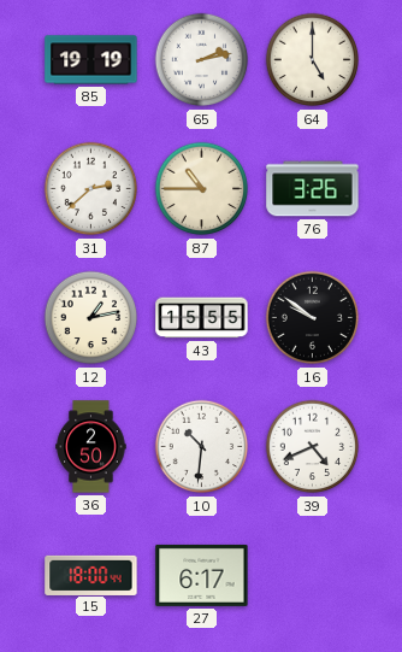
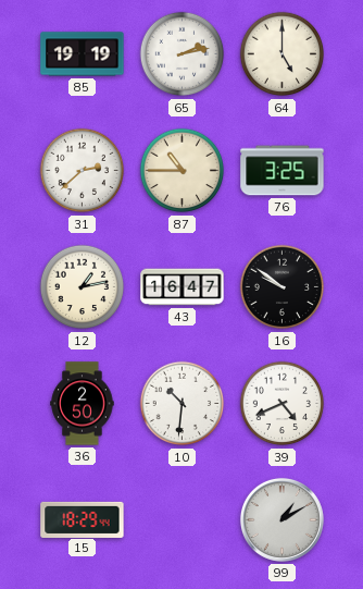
76: 3:26 -> 3:25
43: 15:55 -> 16:47
15: 18:00 -> 18:29
27: 6:17 -> none
99: none -> 1:10
